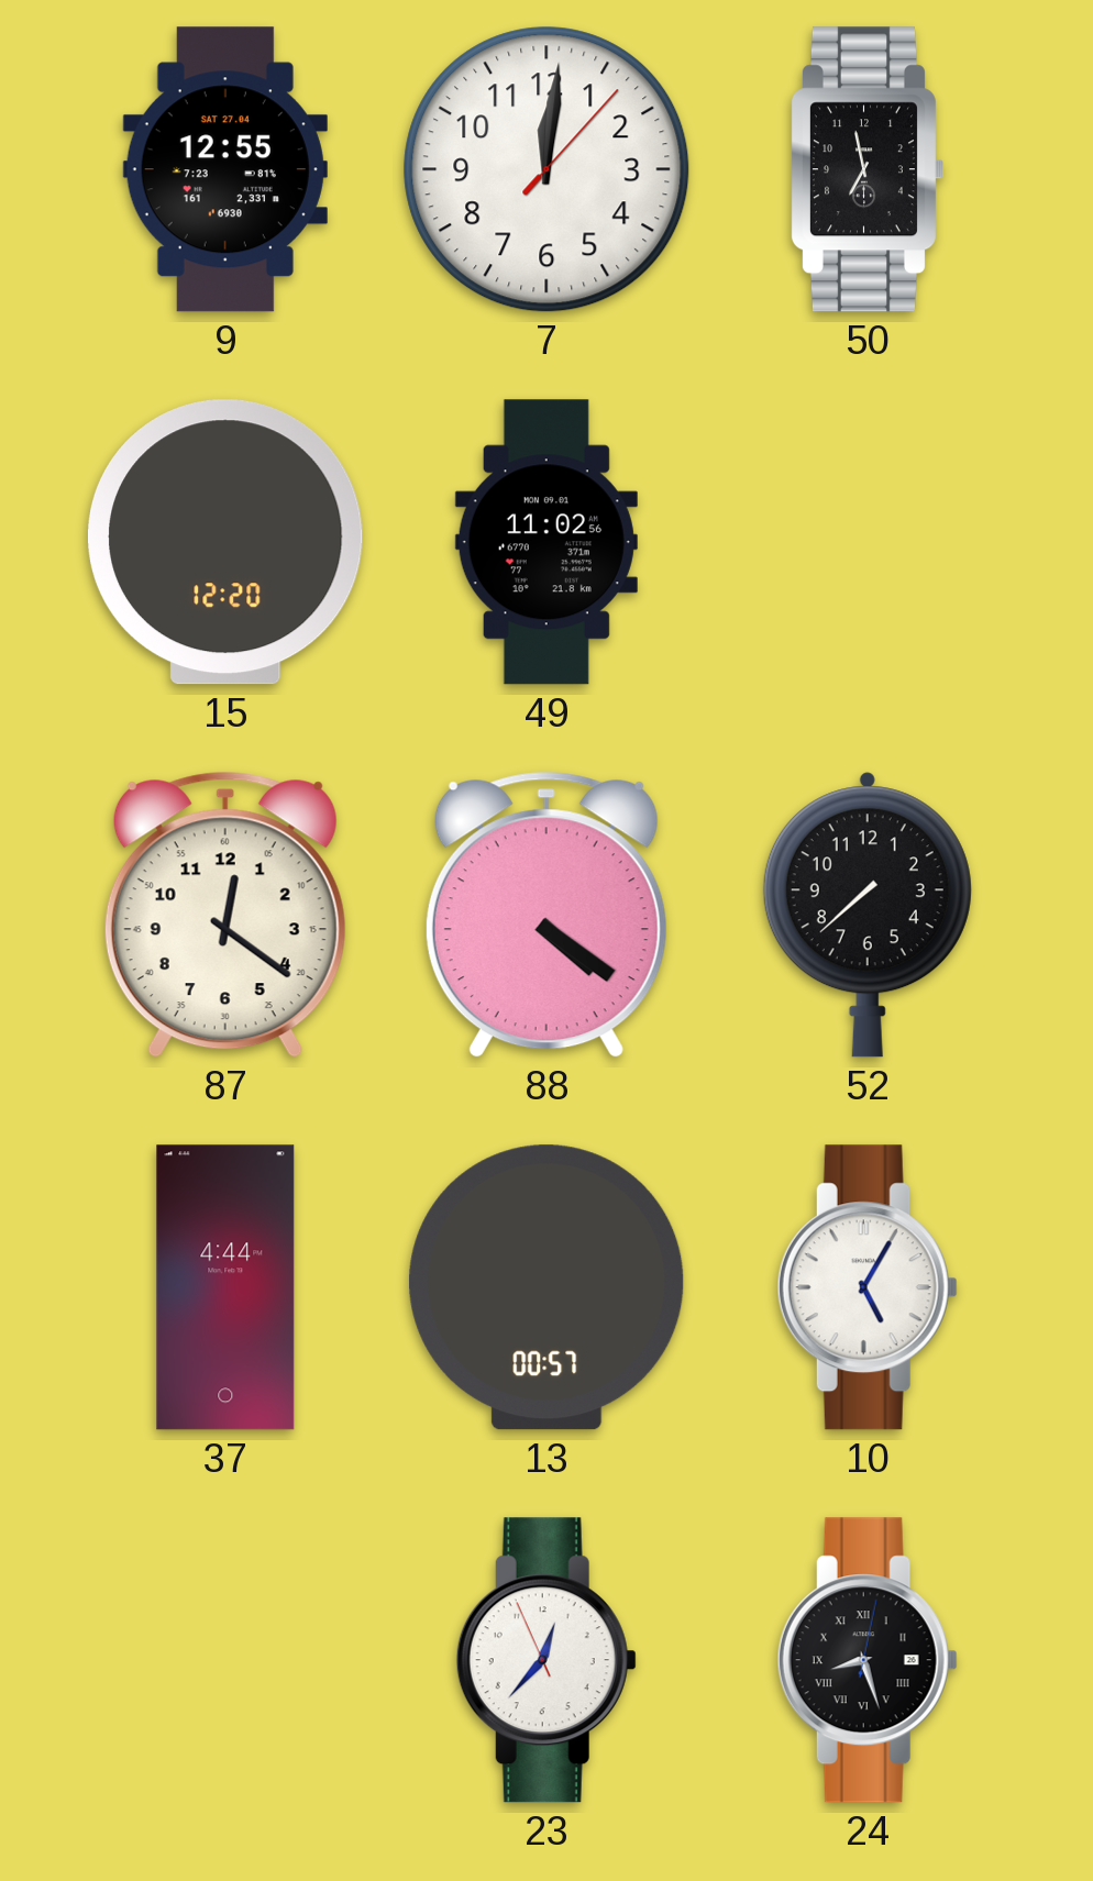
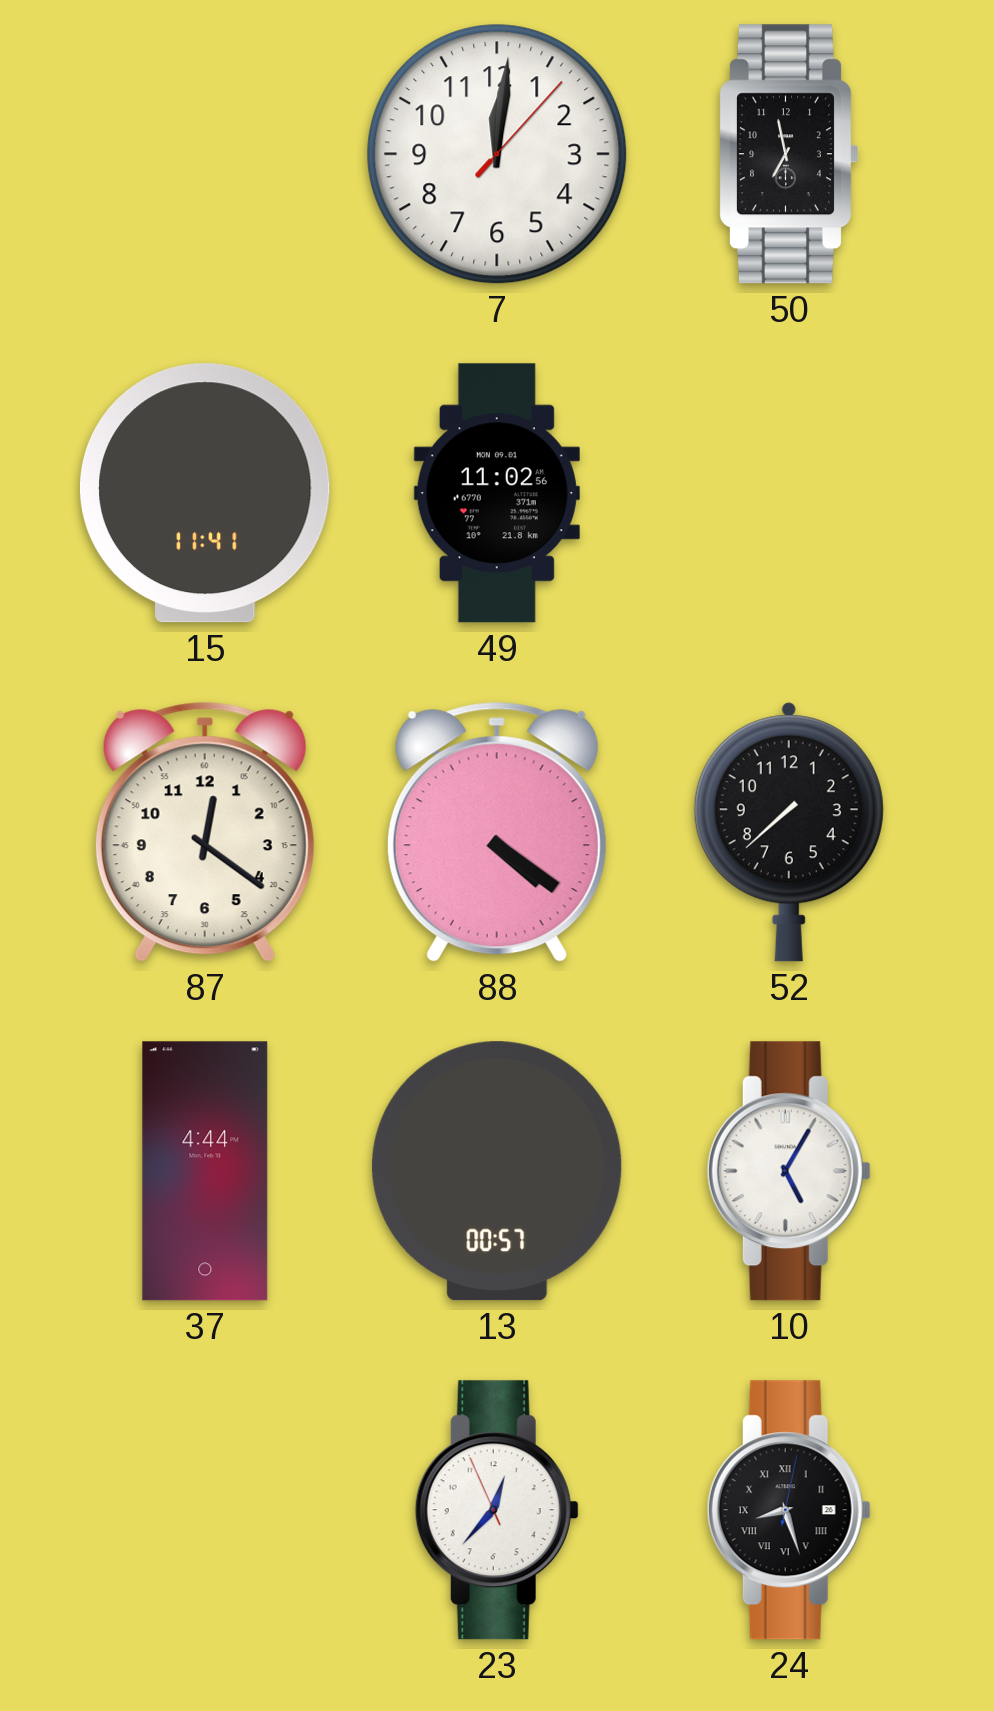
9: 12:55 -> none
15: 12:20 -> 11:41
